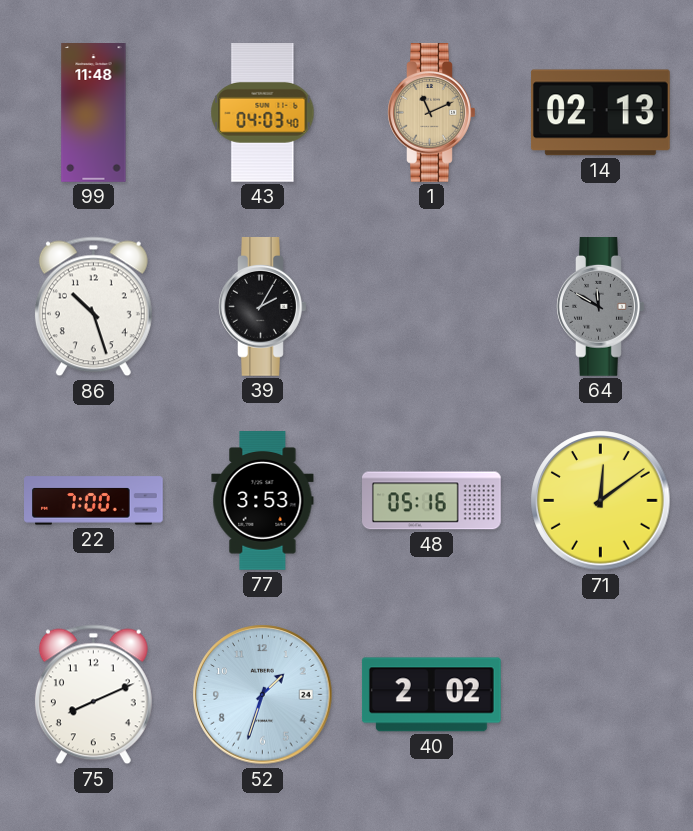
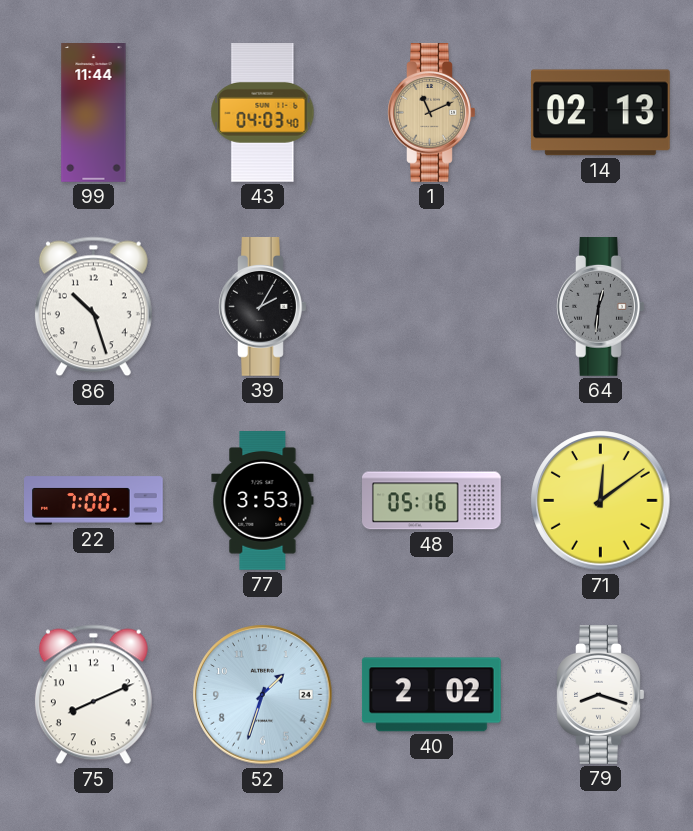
99: 11:48 -> 11:44
64: 11:50 -> 12:31
79: none -> 8:18
